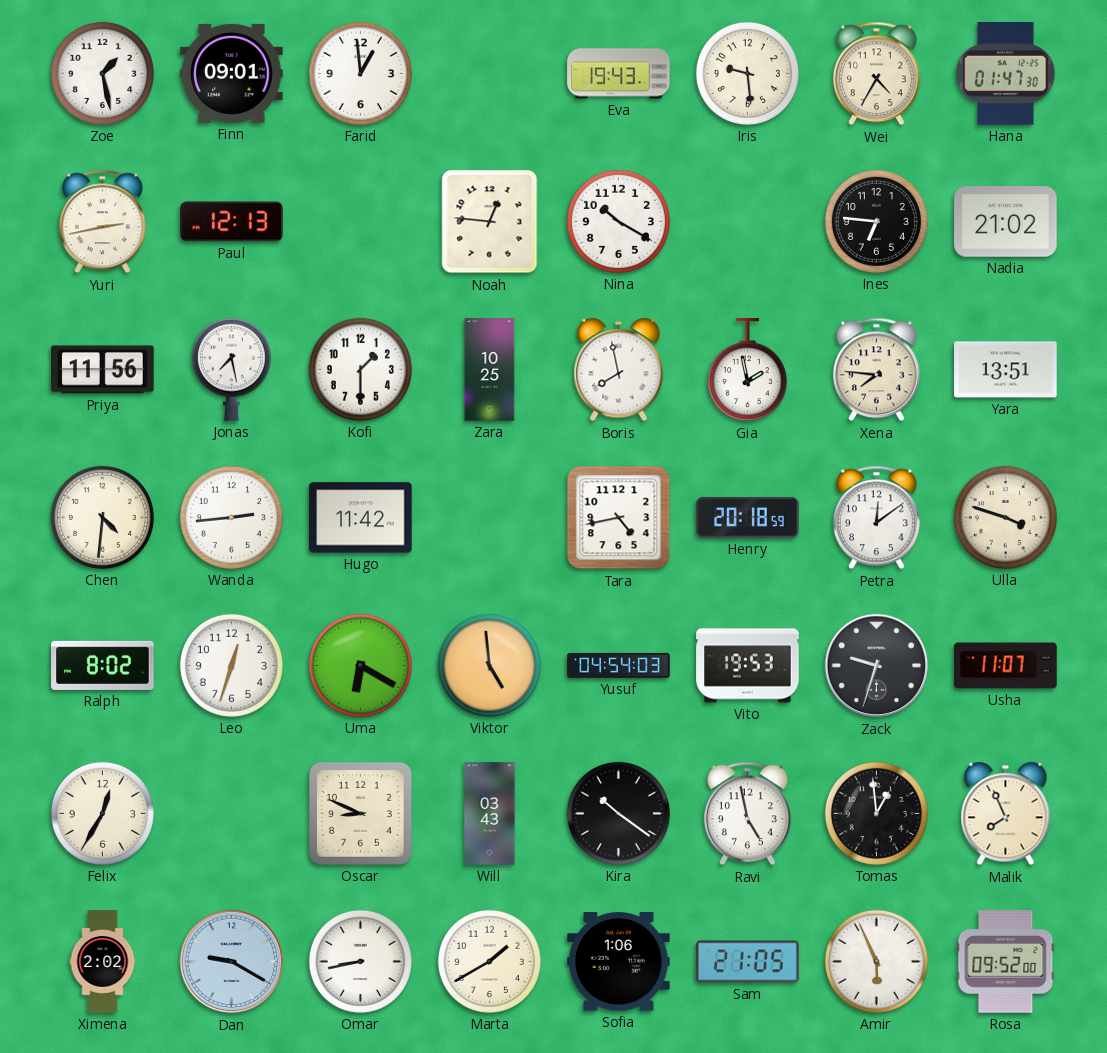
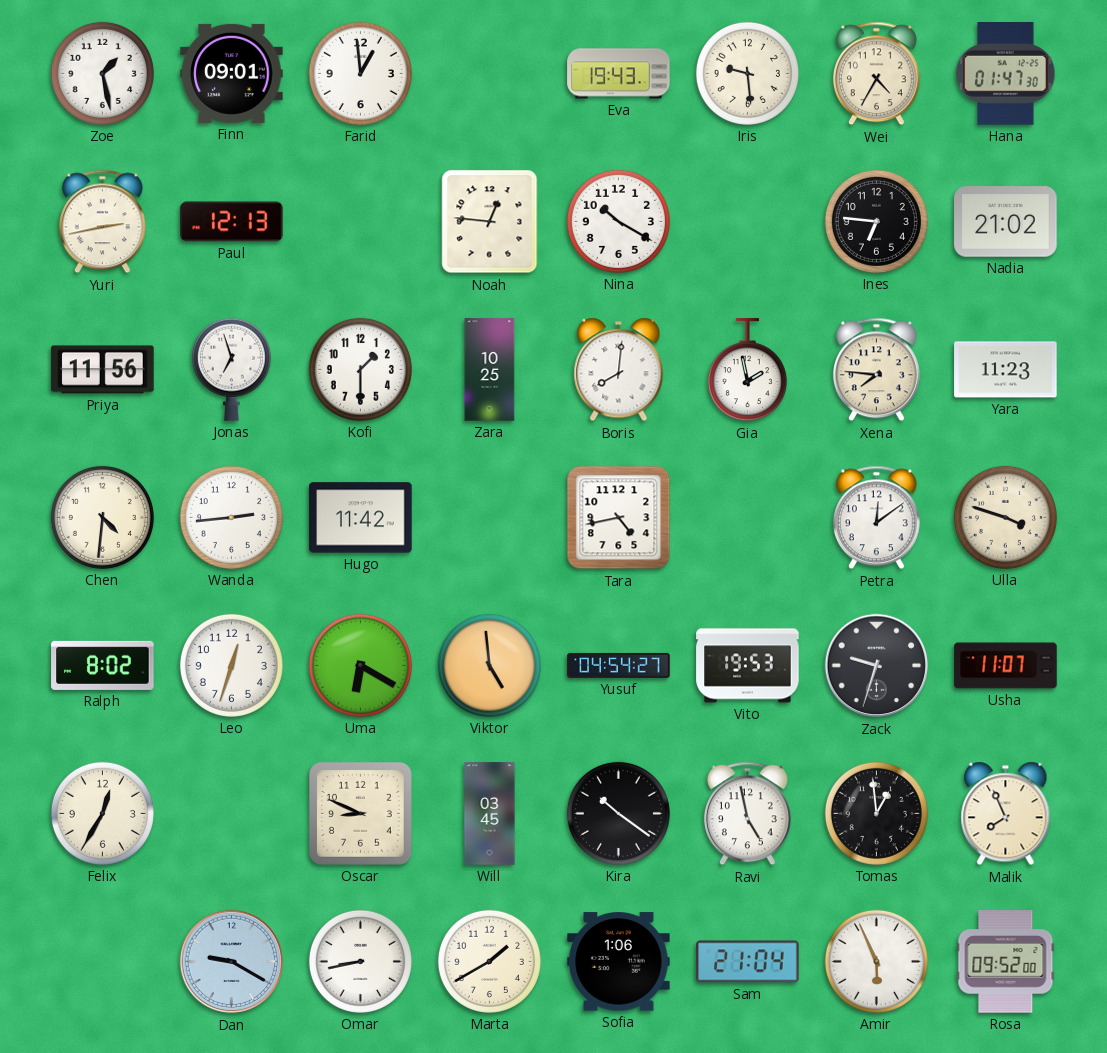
Jonas: 7:28 -> 6:57
Boris: 7:58 -> 8:01
Yara: 13:51 -> 11:23
Henry: 20:18 -> none
Yusuf: 04:54:03 -> 04:54:27
Will: 03:43 -> 03:45
Ximena: 2:02 -> none
Sam: 21:05 -> 21:04
